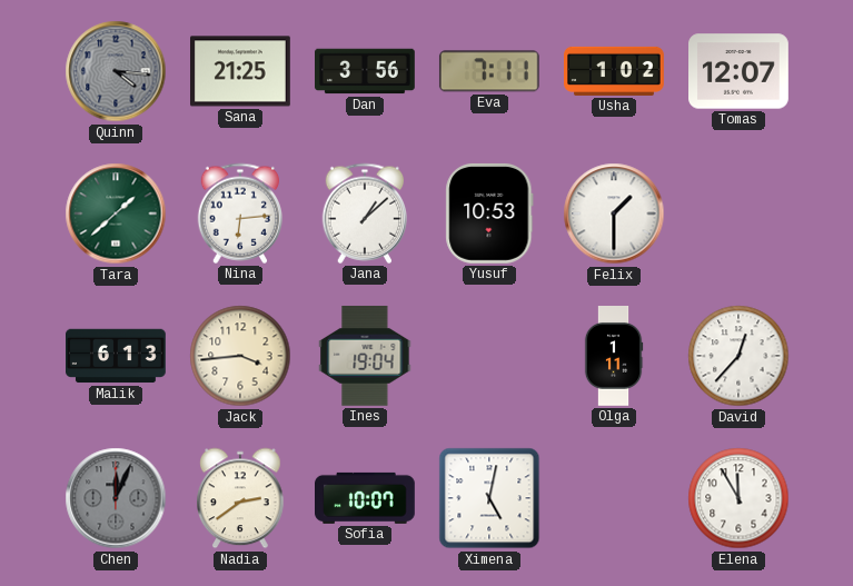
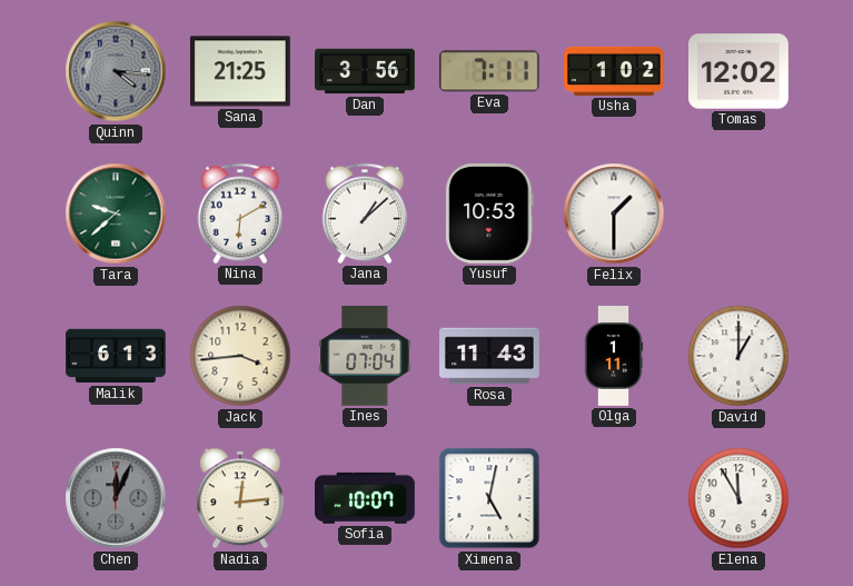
Tomas: 12:07 -> 12:02
Tara: 1:38 -> 9:38
Nina: 6:14 -> 6:10
Ines: 19:04 -> 07:04
Rosa: none -> 11:43
David: 12:37 -> 1:00
Nadia: 2:39 -> 12:14
